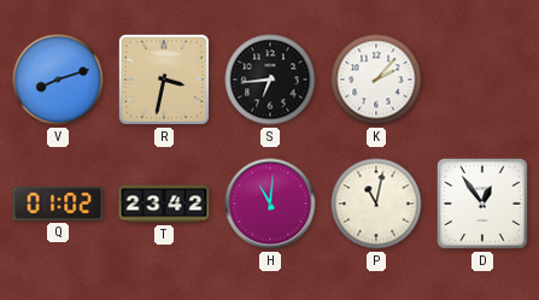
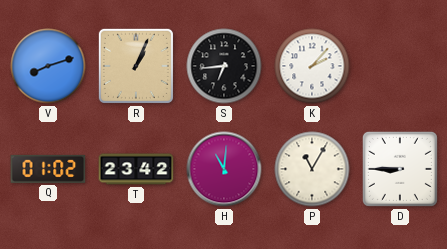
R: 3:32 -> 1:04
P: 11:02 -> 11:05
D: 12:54 -> 8:45
